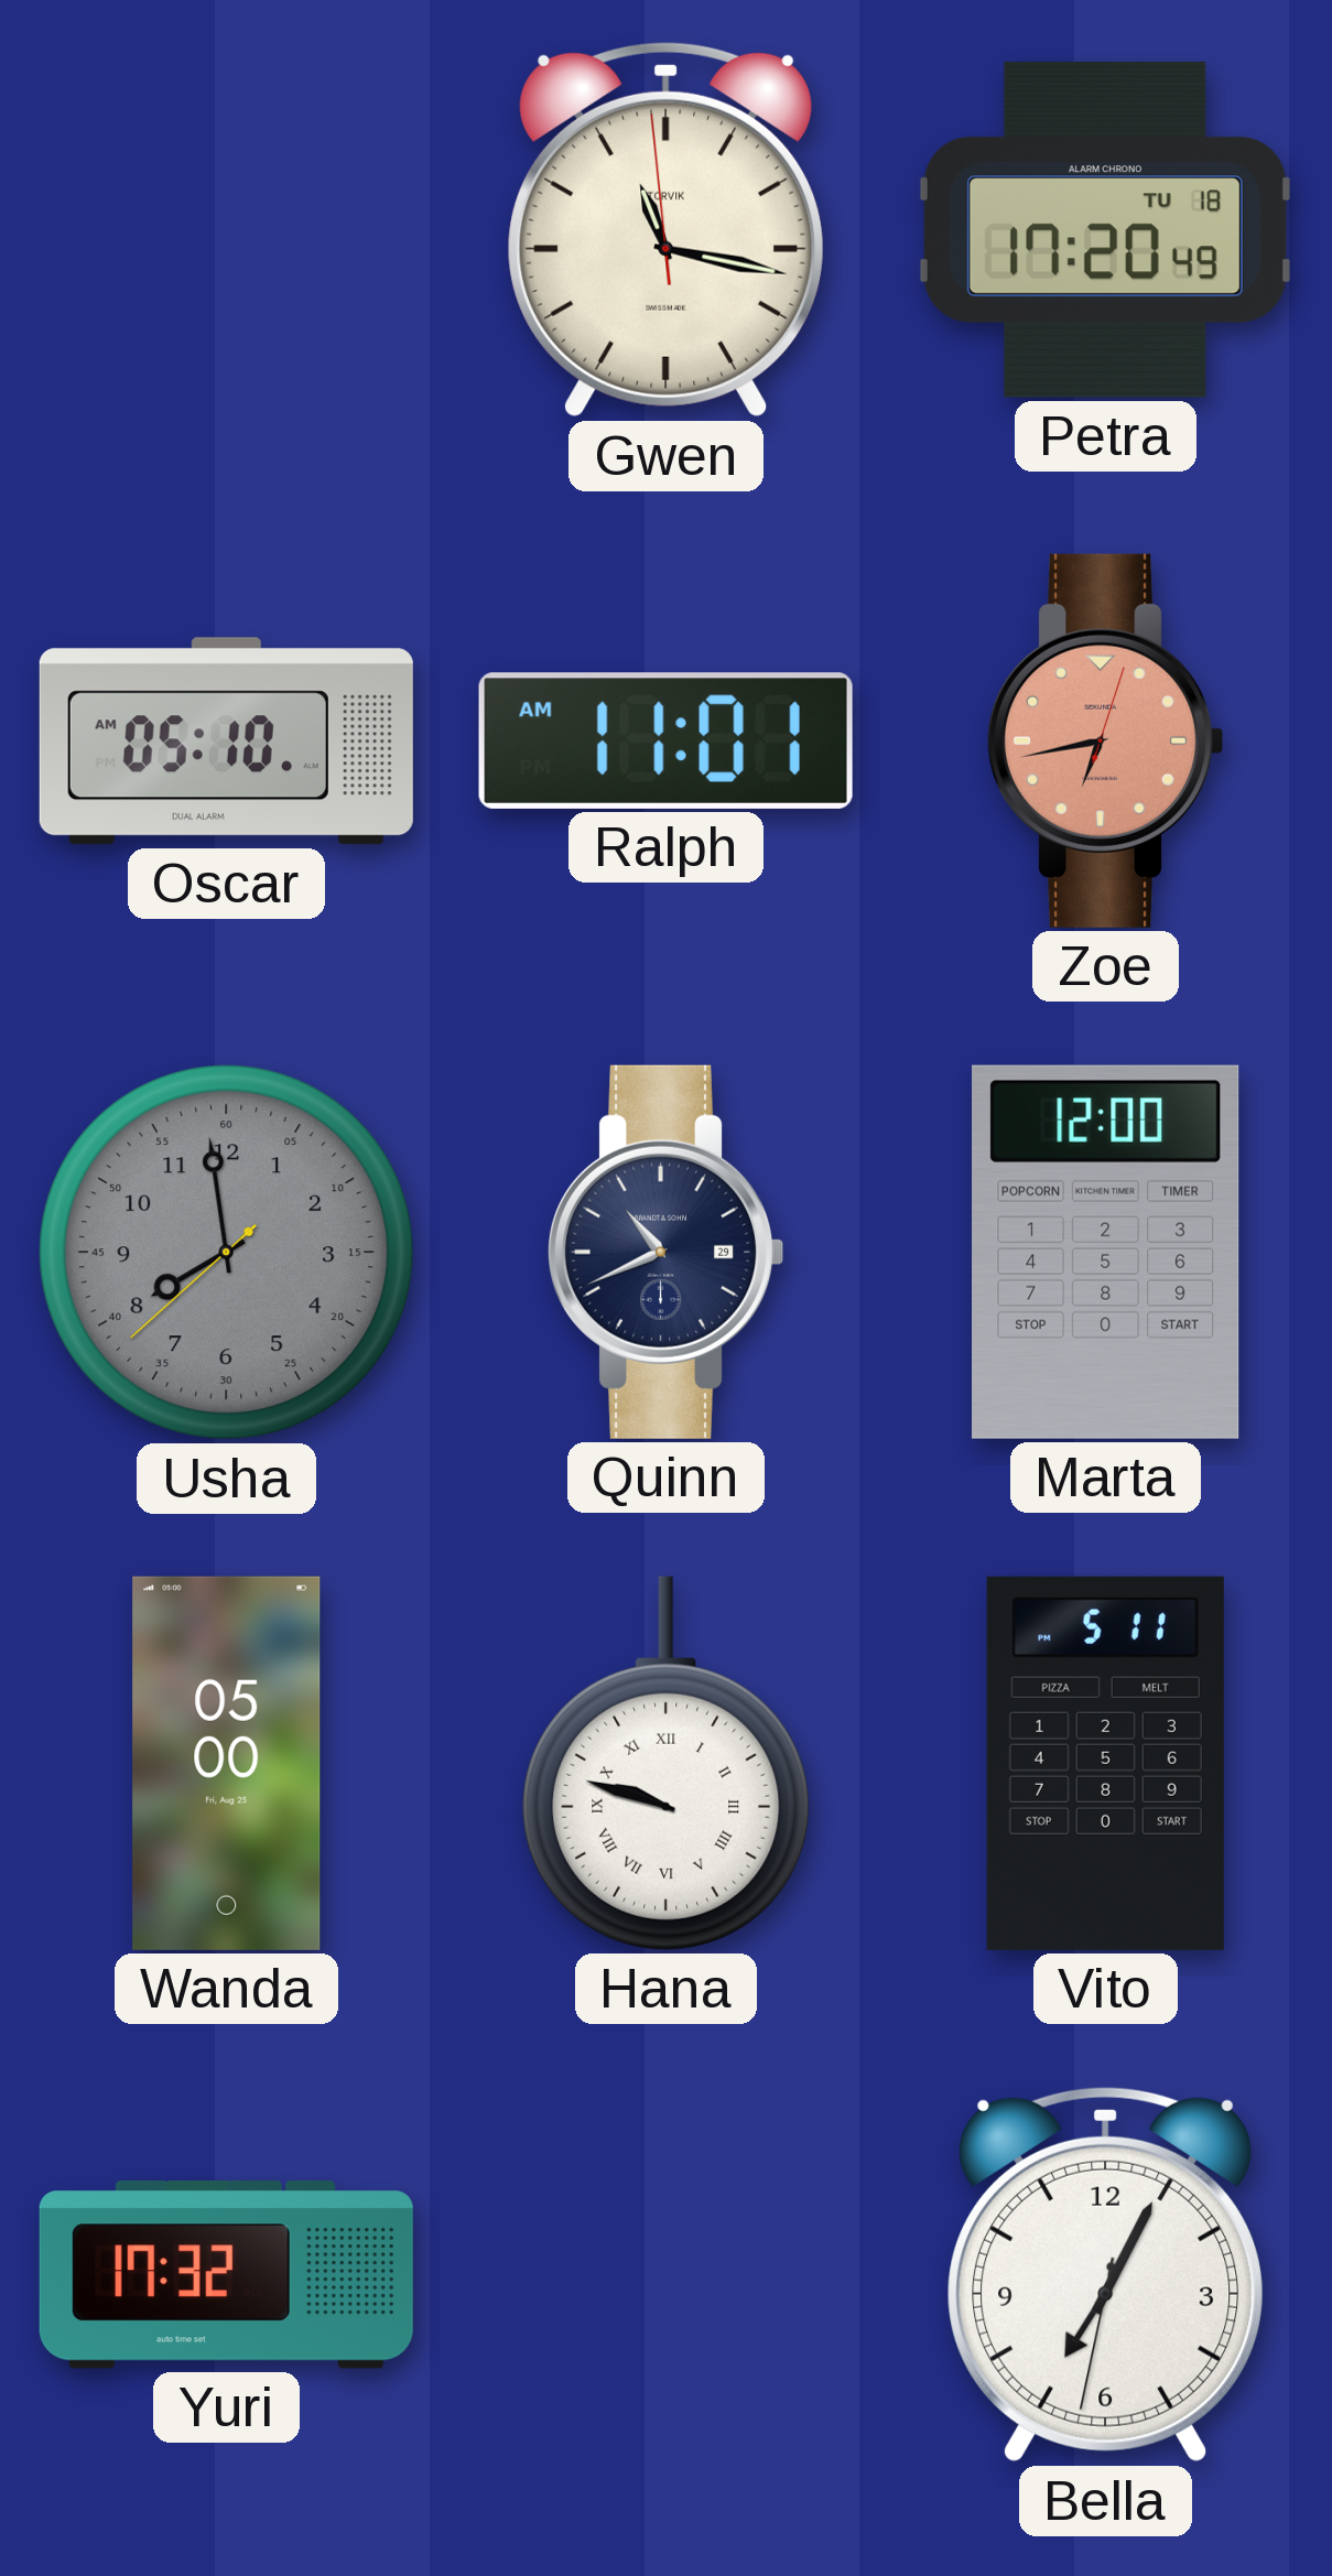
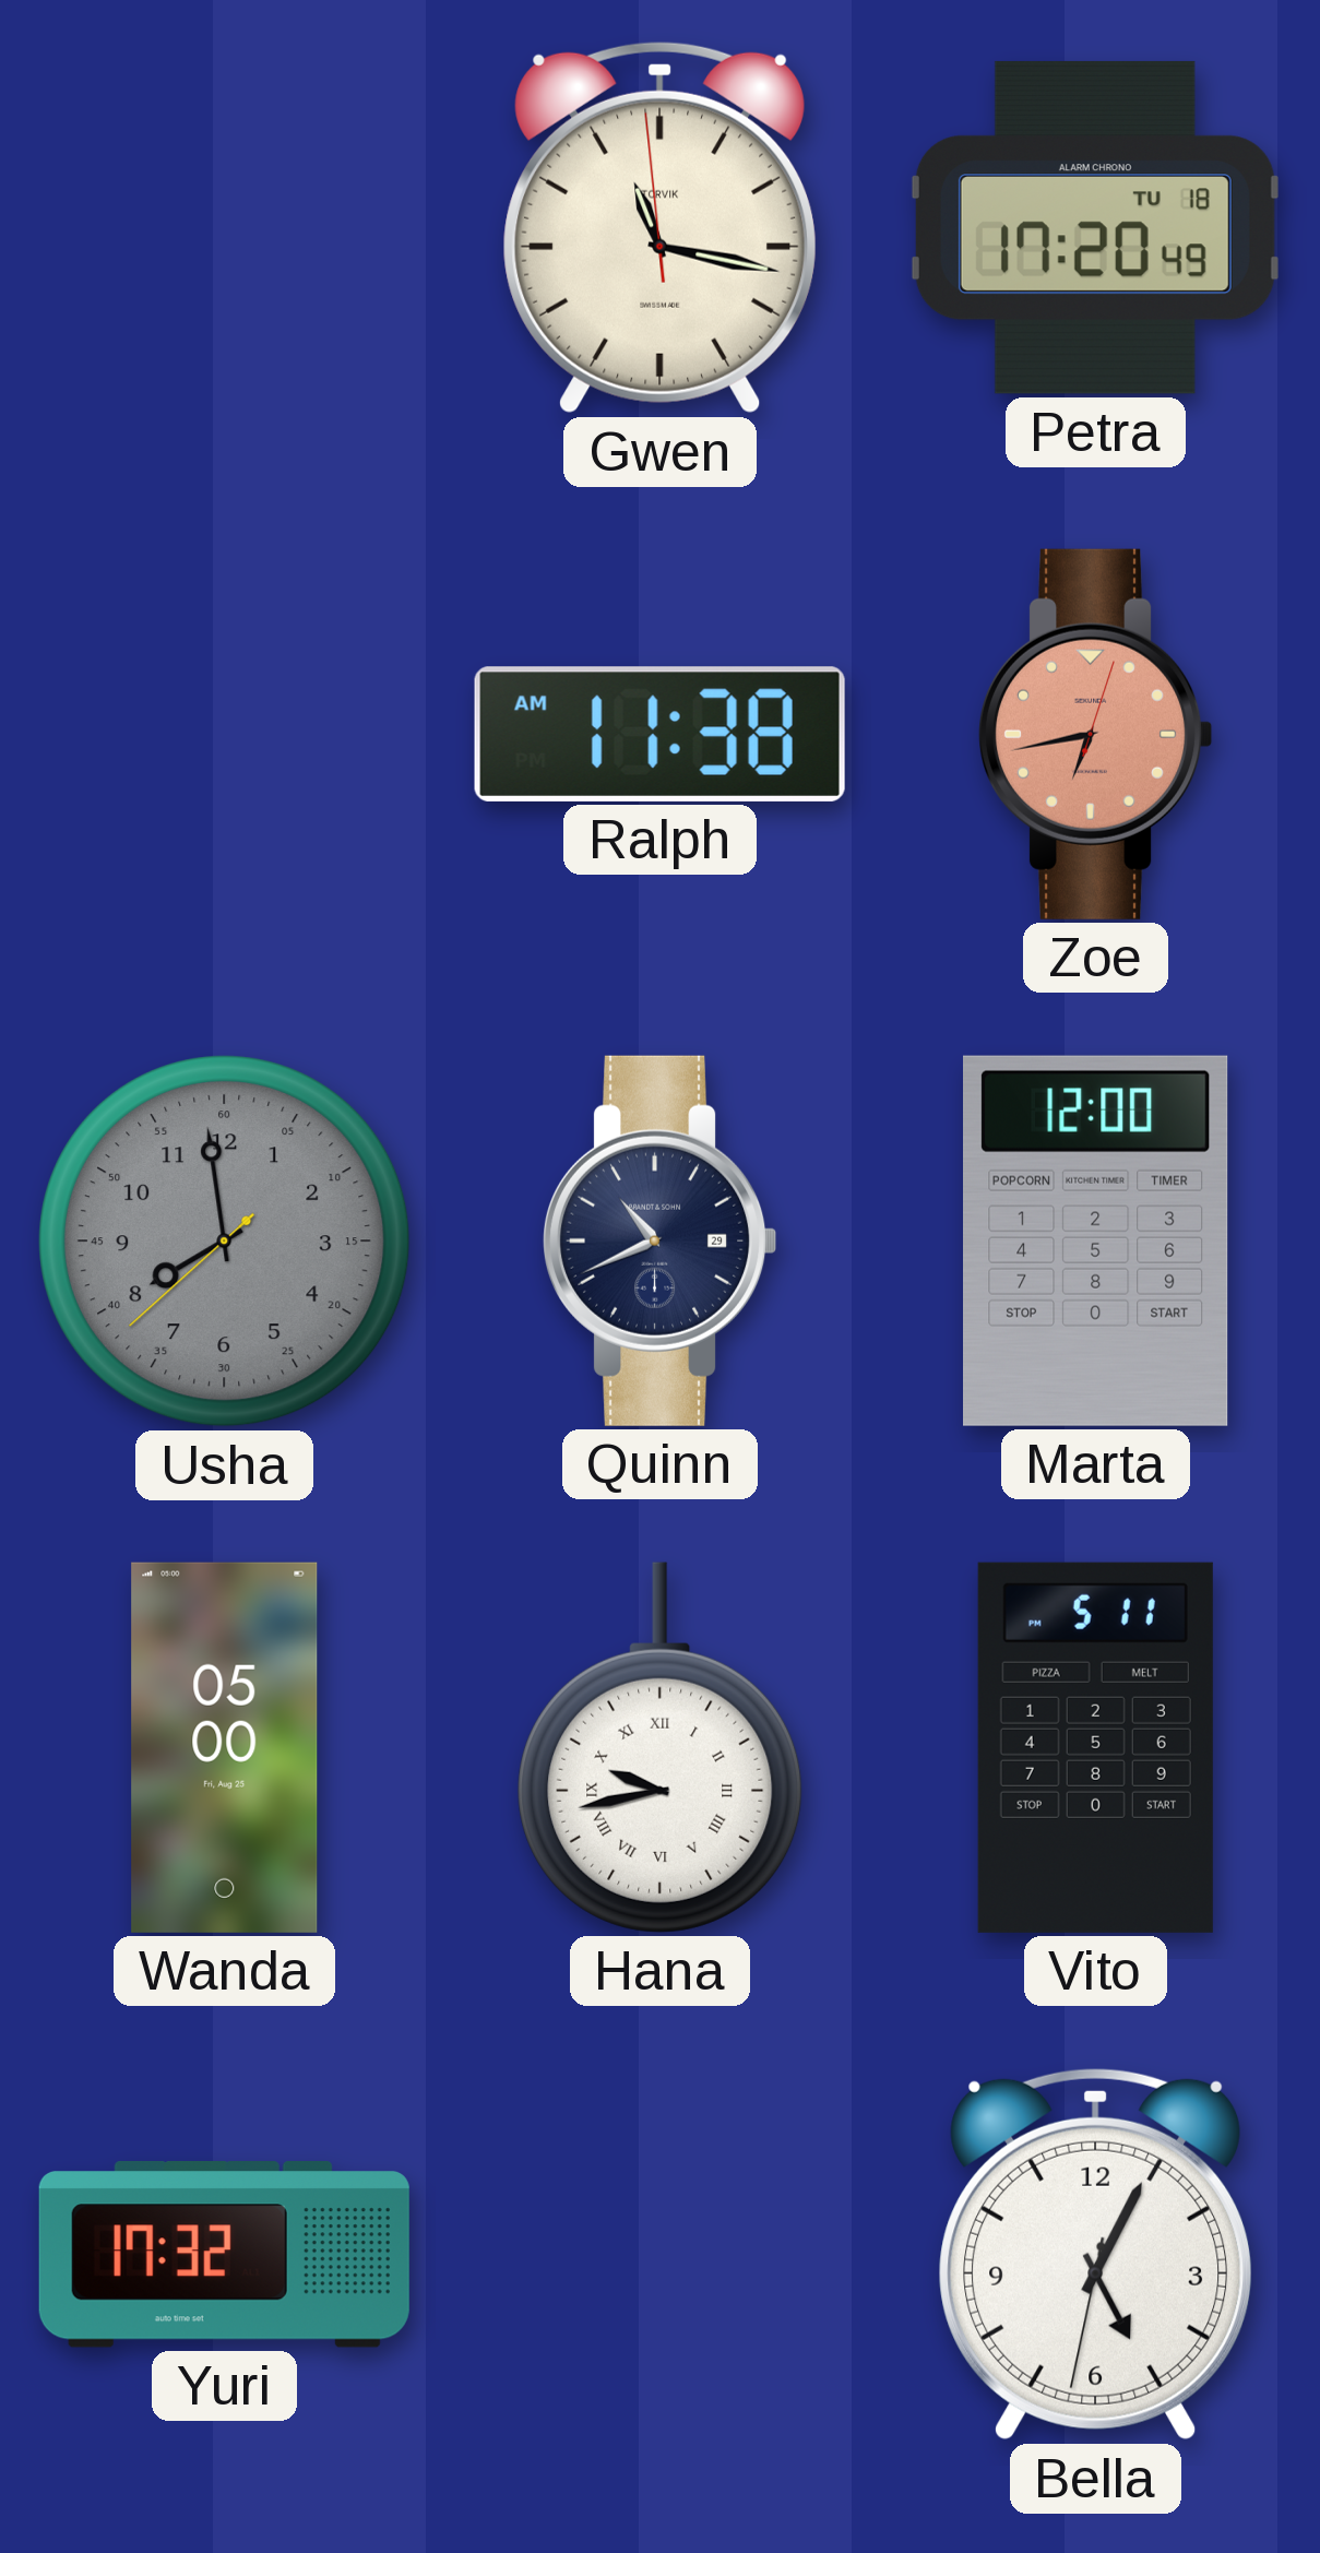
Oscar: 05:10 -> none
Ralph: 11:01 -> 11:38
Hana: 9:48 -> 9:43
Bella: 7:04 -> 5:04
